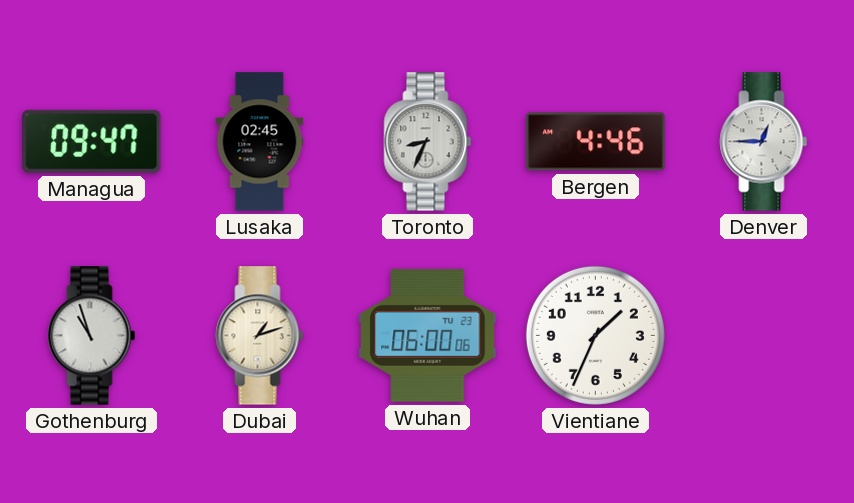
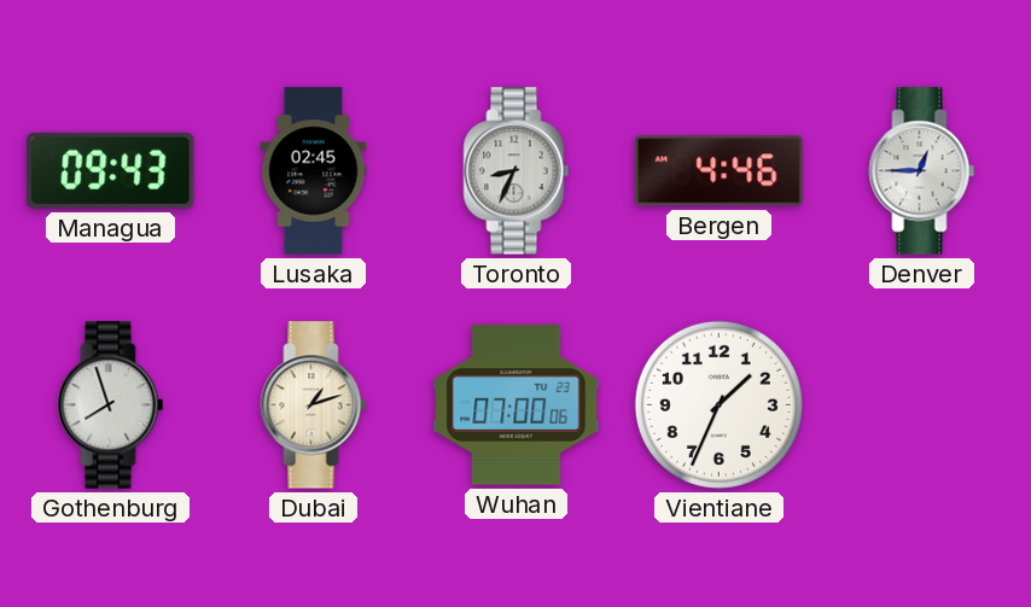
Managua: 09:47 -> 09:43
Gothenburg: 10:57 -> 7:57
Wuhan: 06:00 -> 07:00
